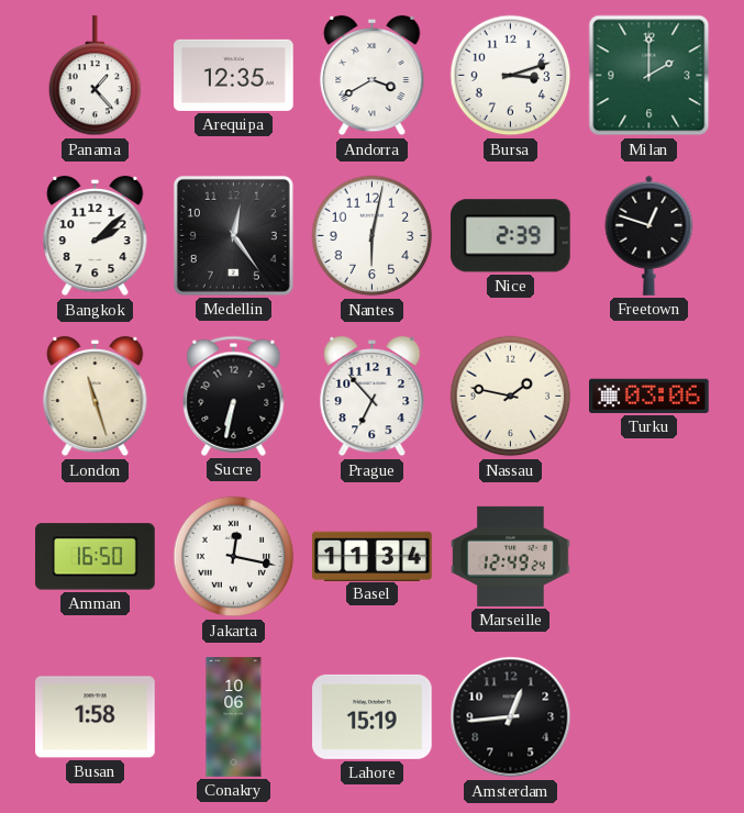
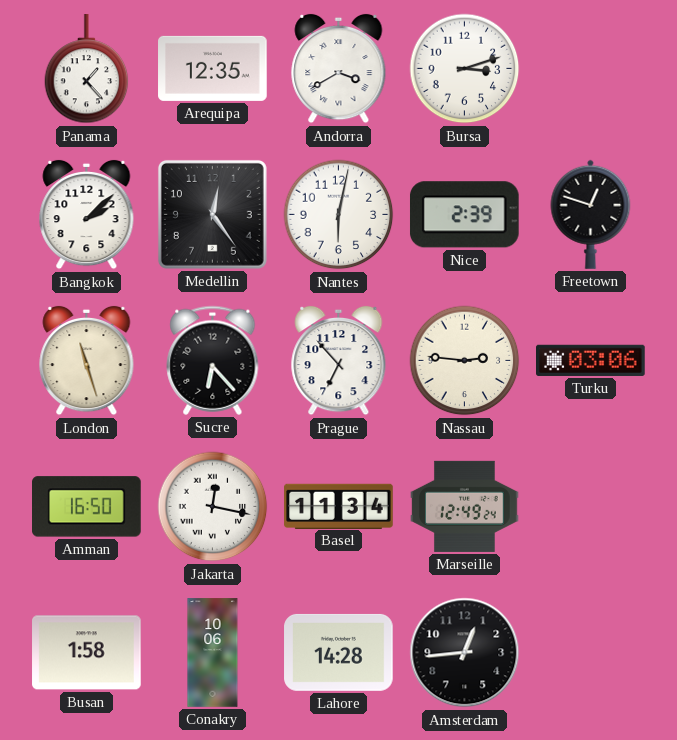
Milan: 2:00 -> none
Sucre: 6:32 -> 6:23
Nassau: 1:47 -> 2:46
Lahore: 15:19 -> 14:28
